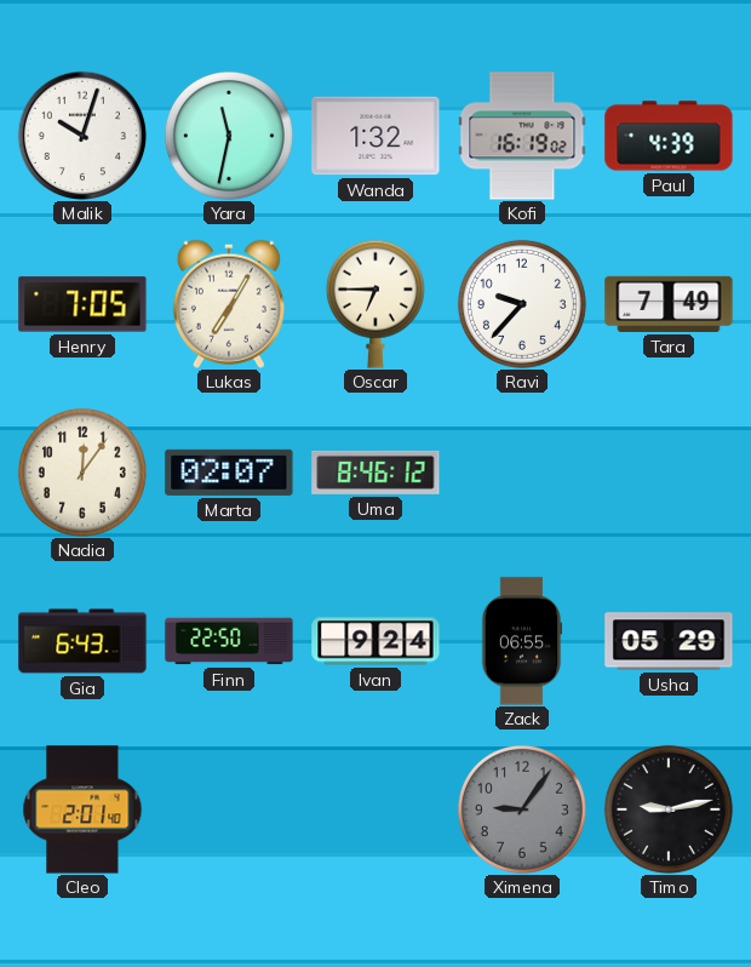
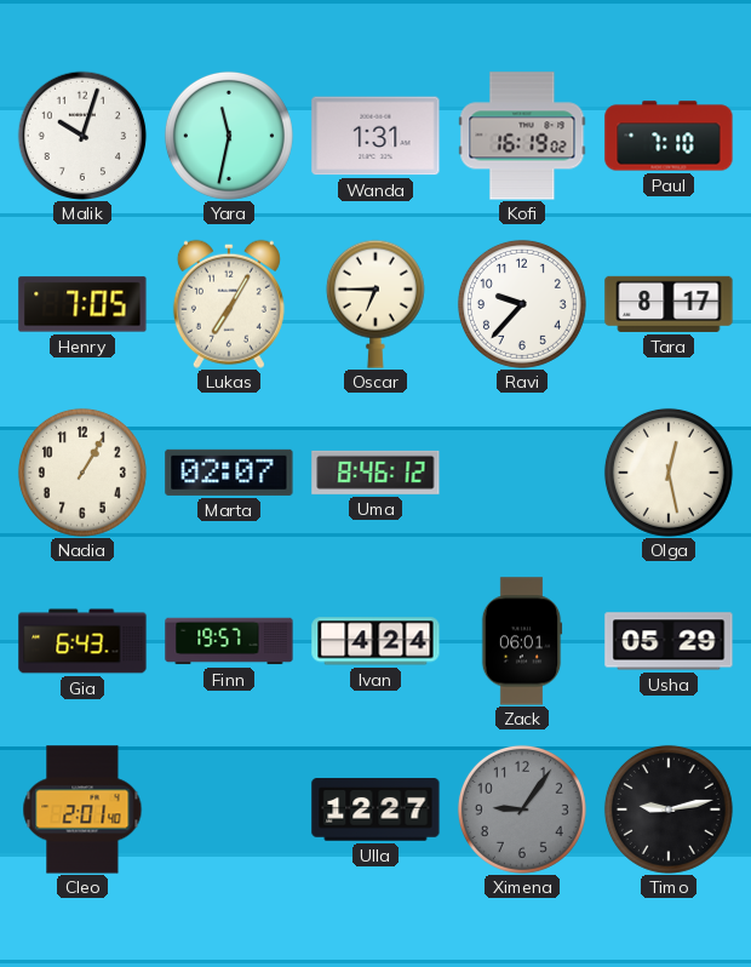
Wanda: 1:32 -> 1:31
Paul: 4:39 -> 7:10
Tara: 7:49 -> 8:17
Nadia: 12:06 -> 1:05
Olga: none -> 12:28
Finn: 22:50 -> 19:57
Ivan: 9:24 -> 4:24
Zack: 06:55 -> 06:01
Ulla: none -> 12:27
